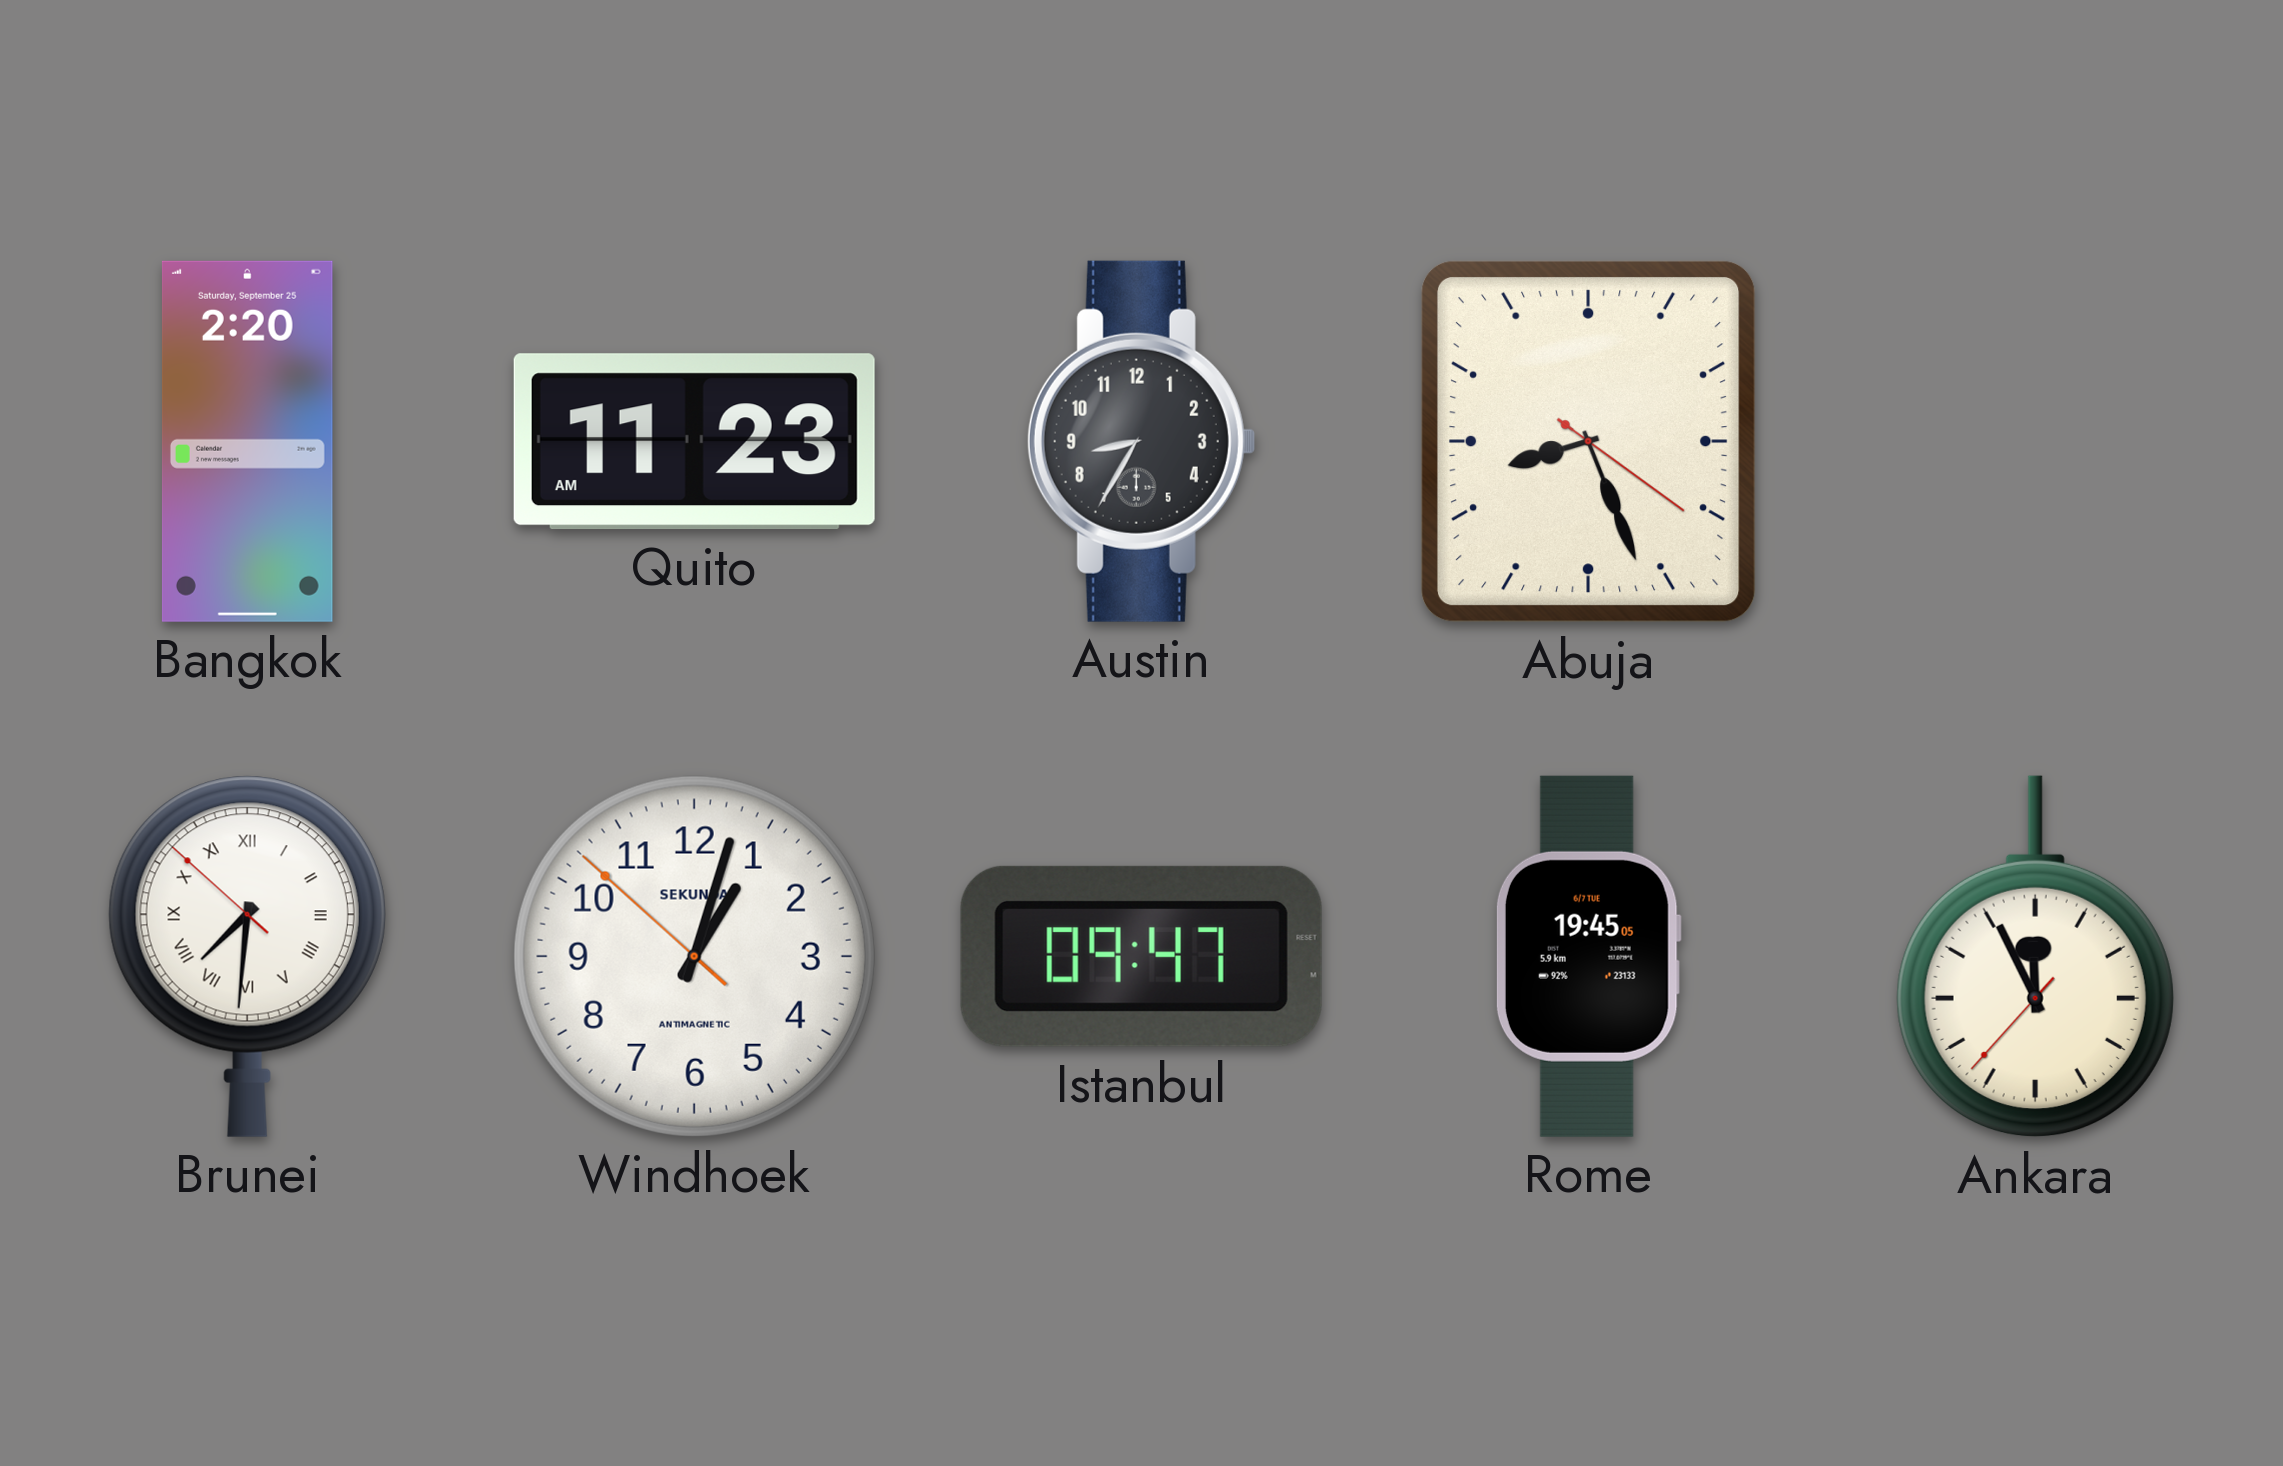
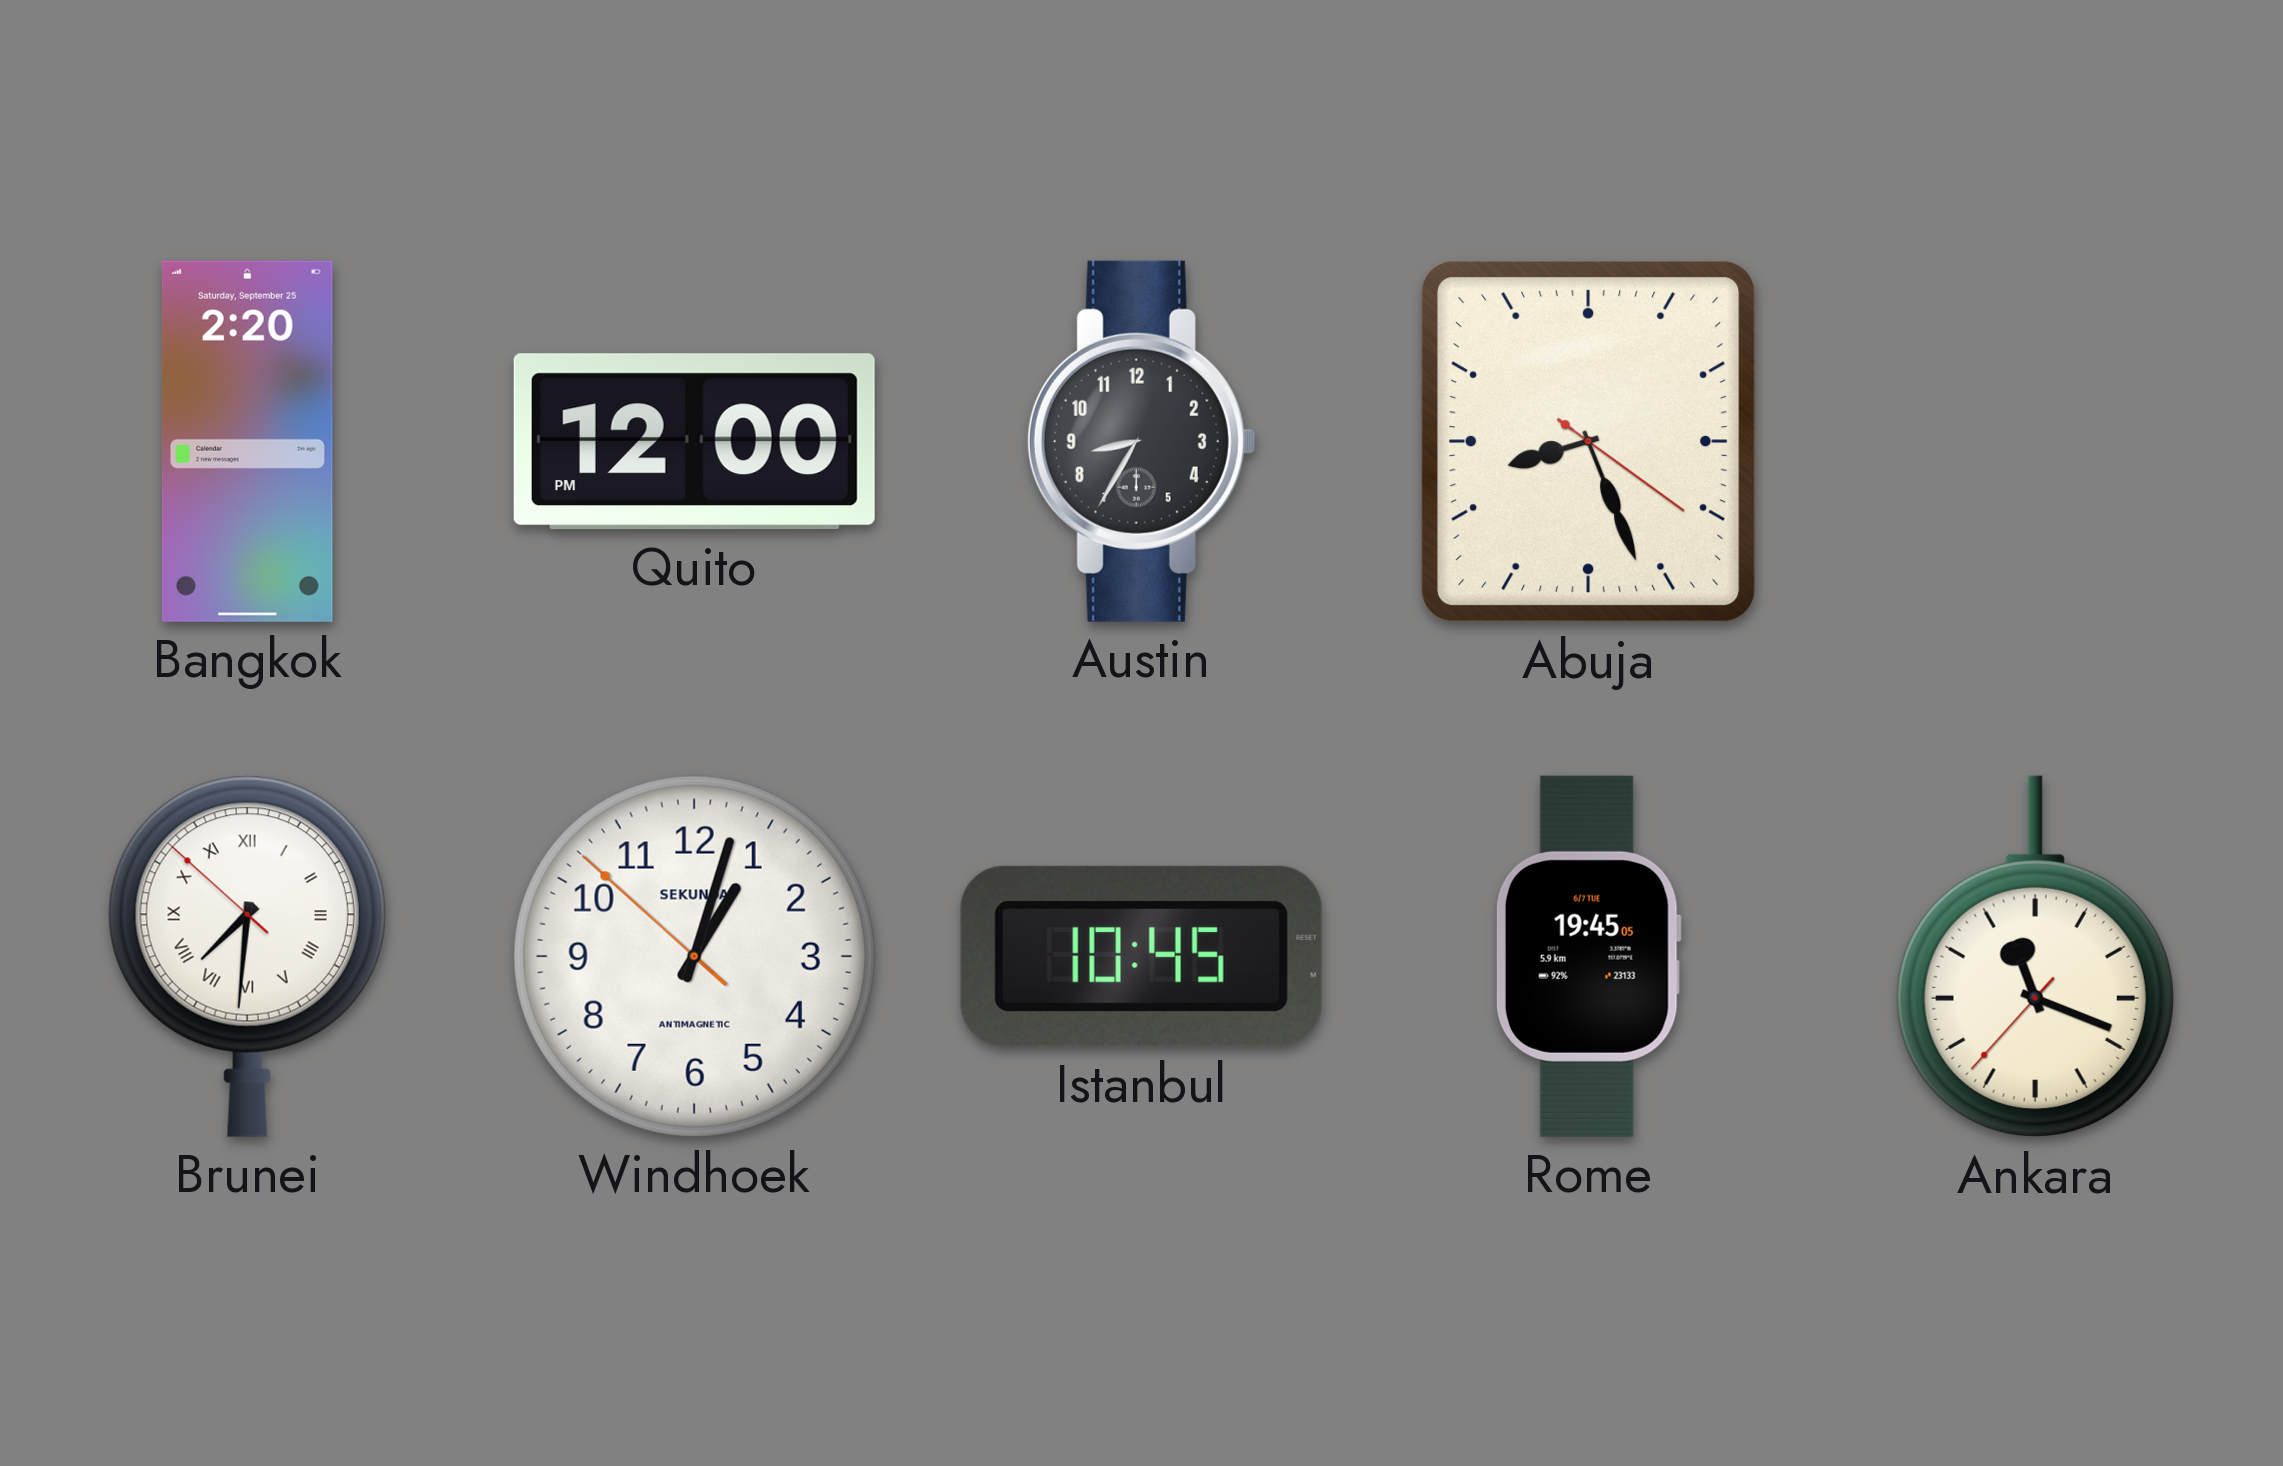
Quito: 11:23 -> 12:00
Istanbul: 09:47 -> 10:45
Ankara: 11:55 -> 11:18
